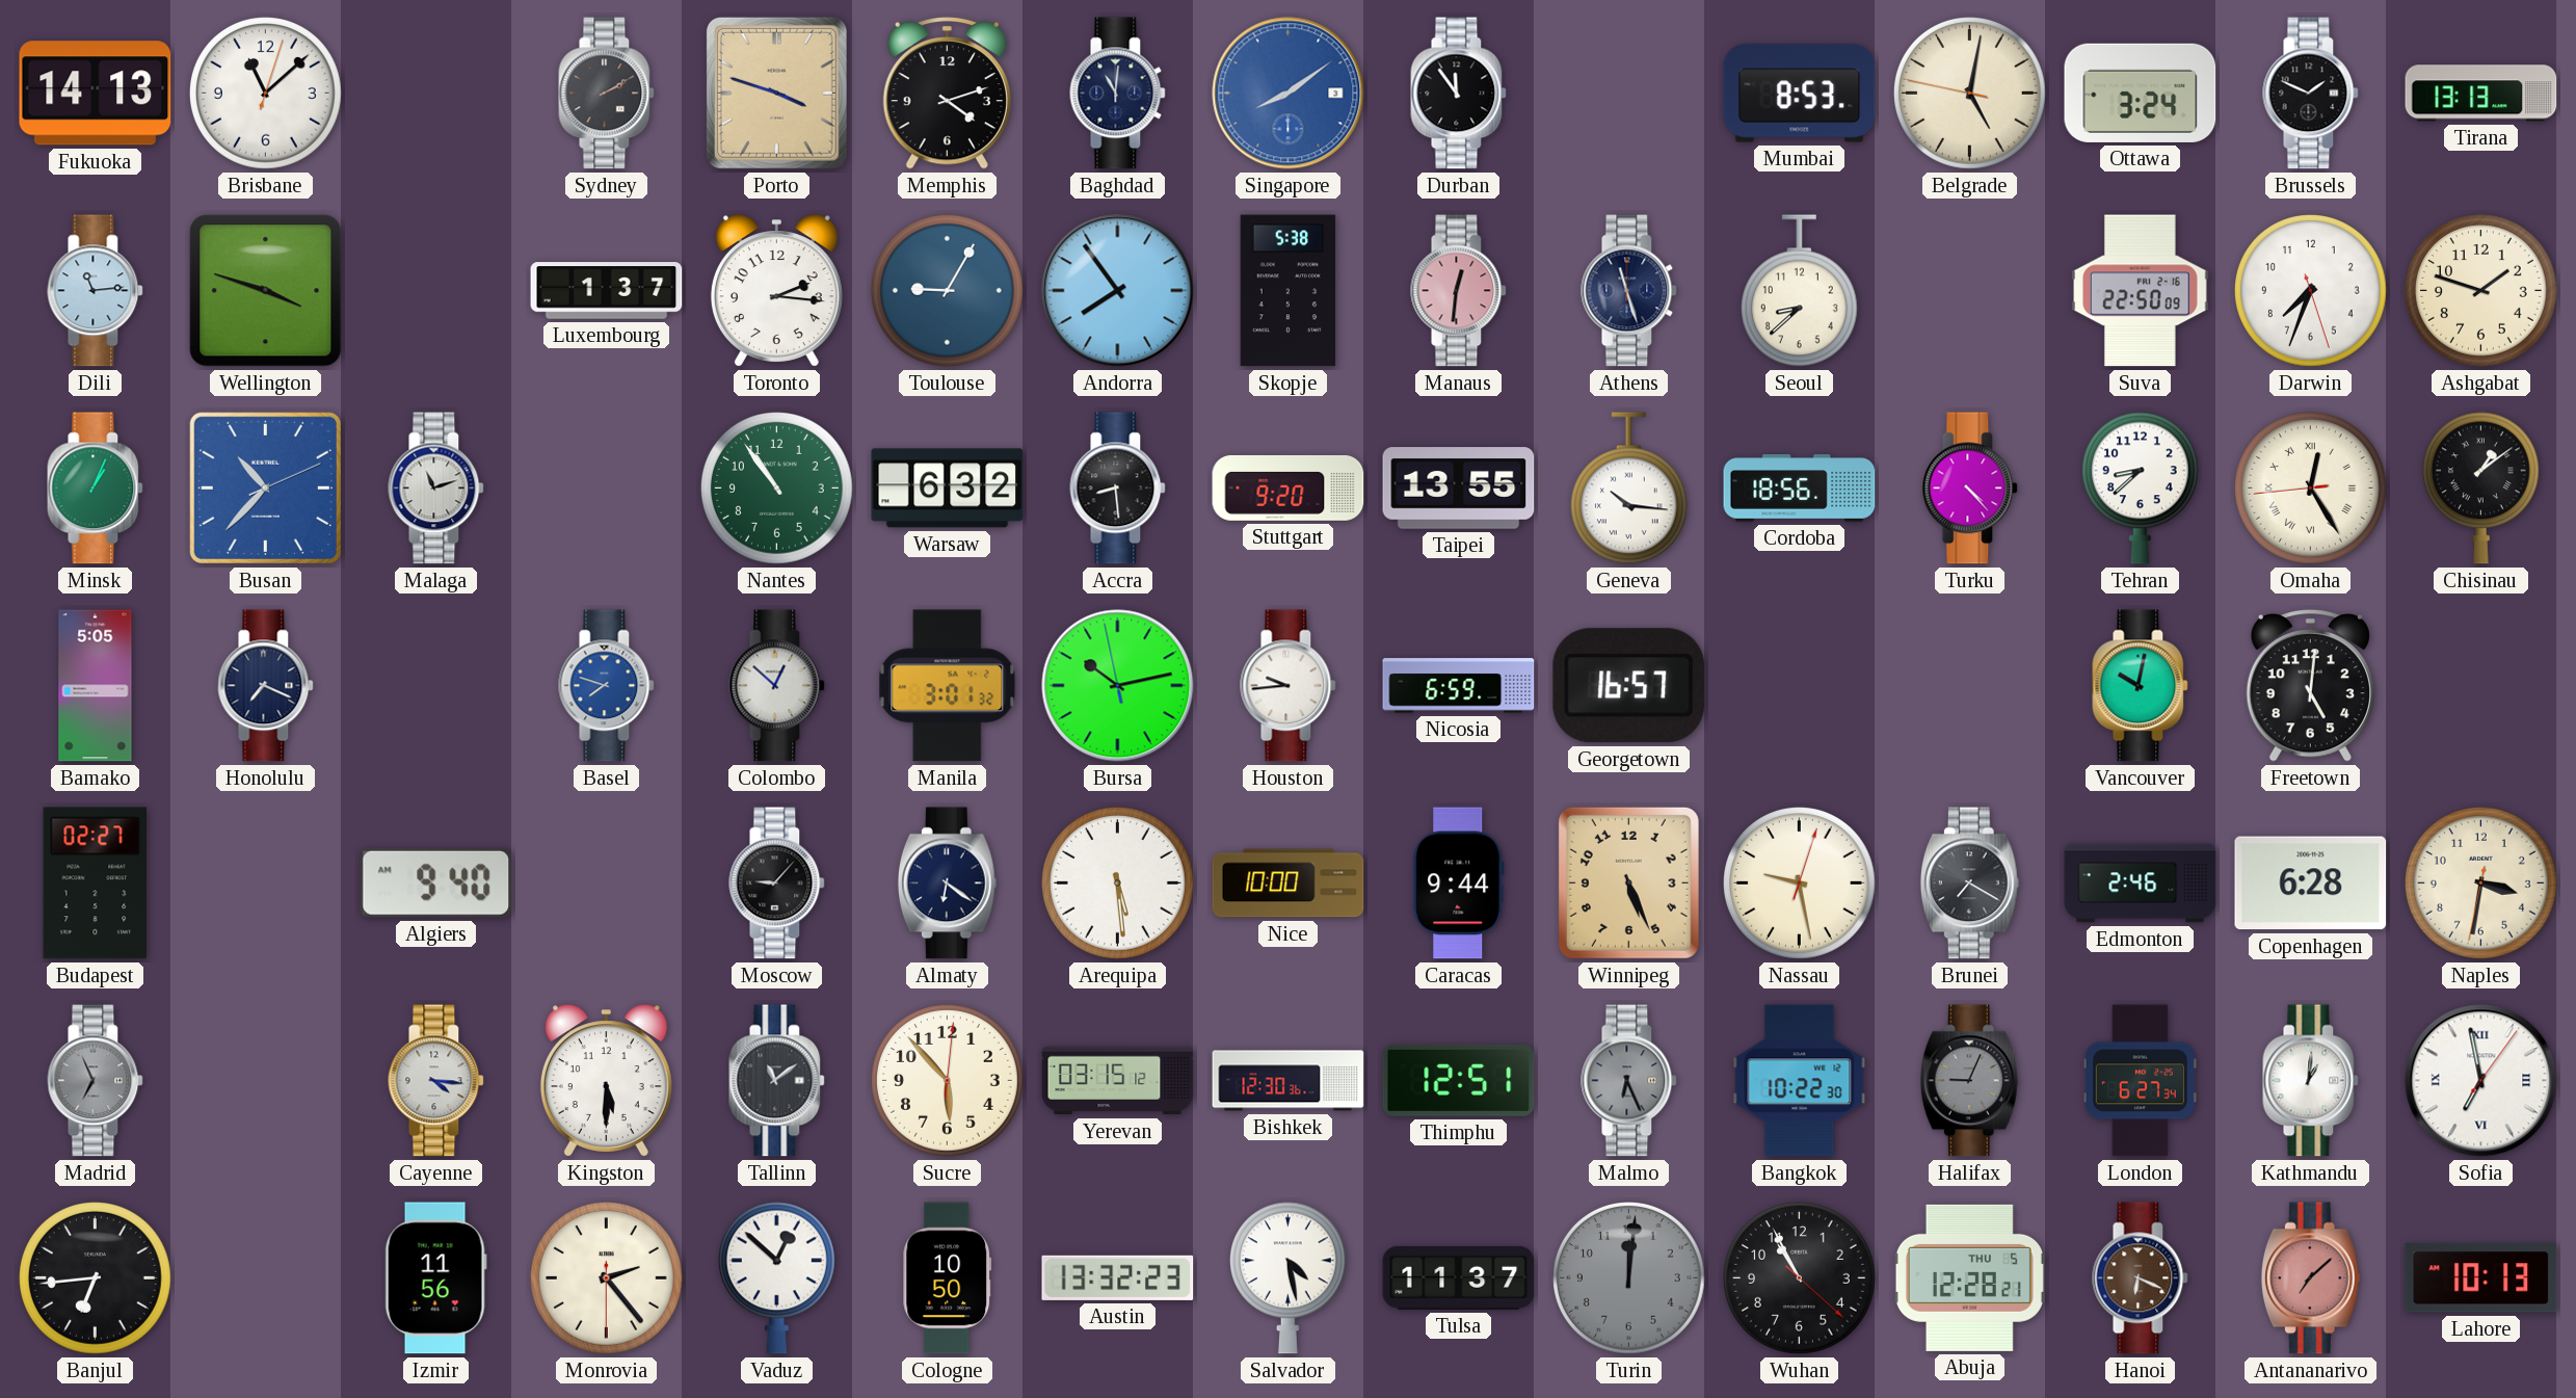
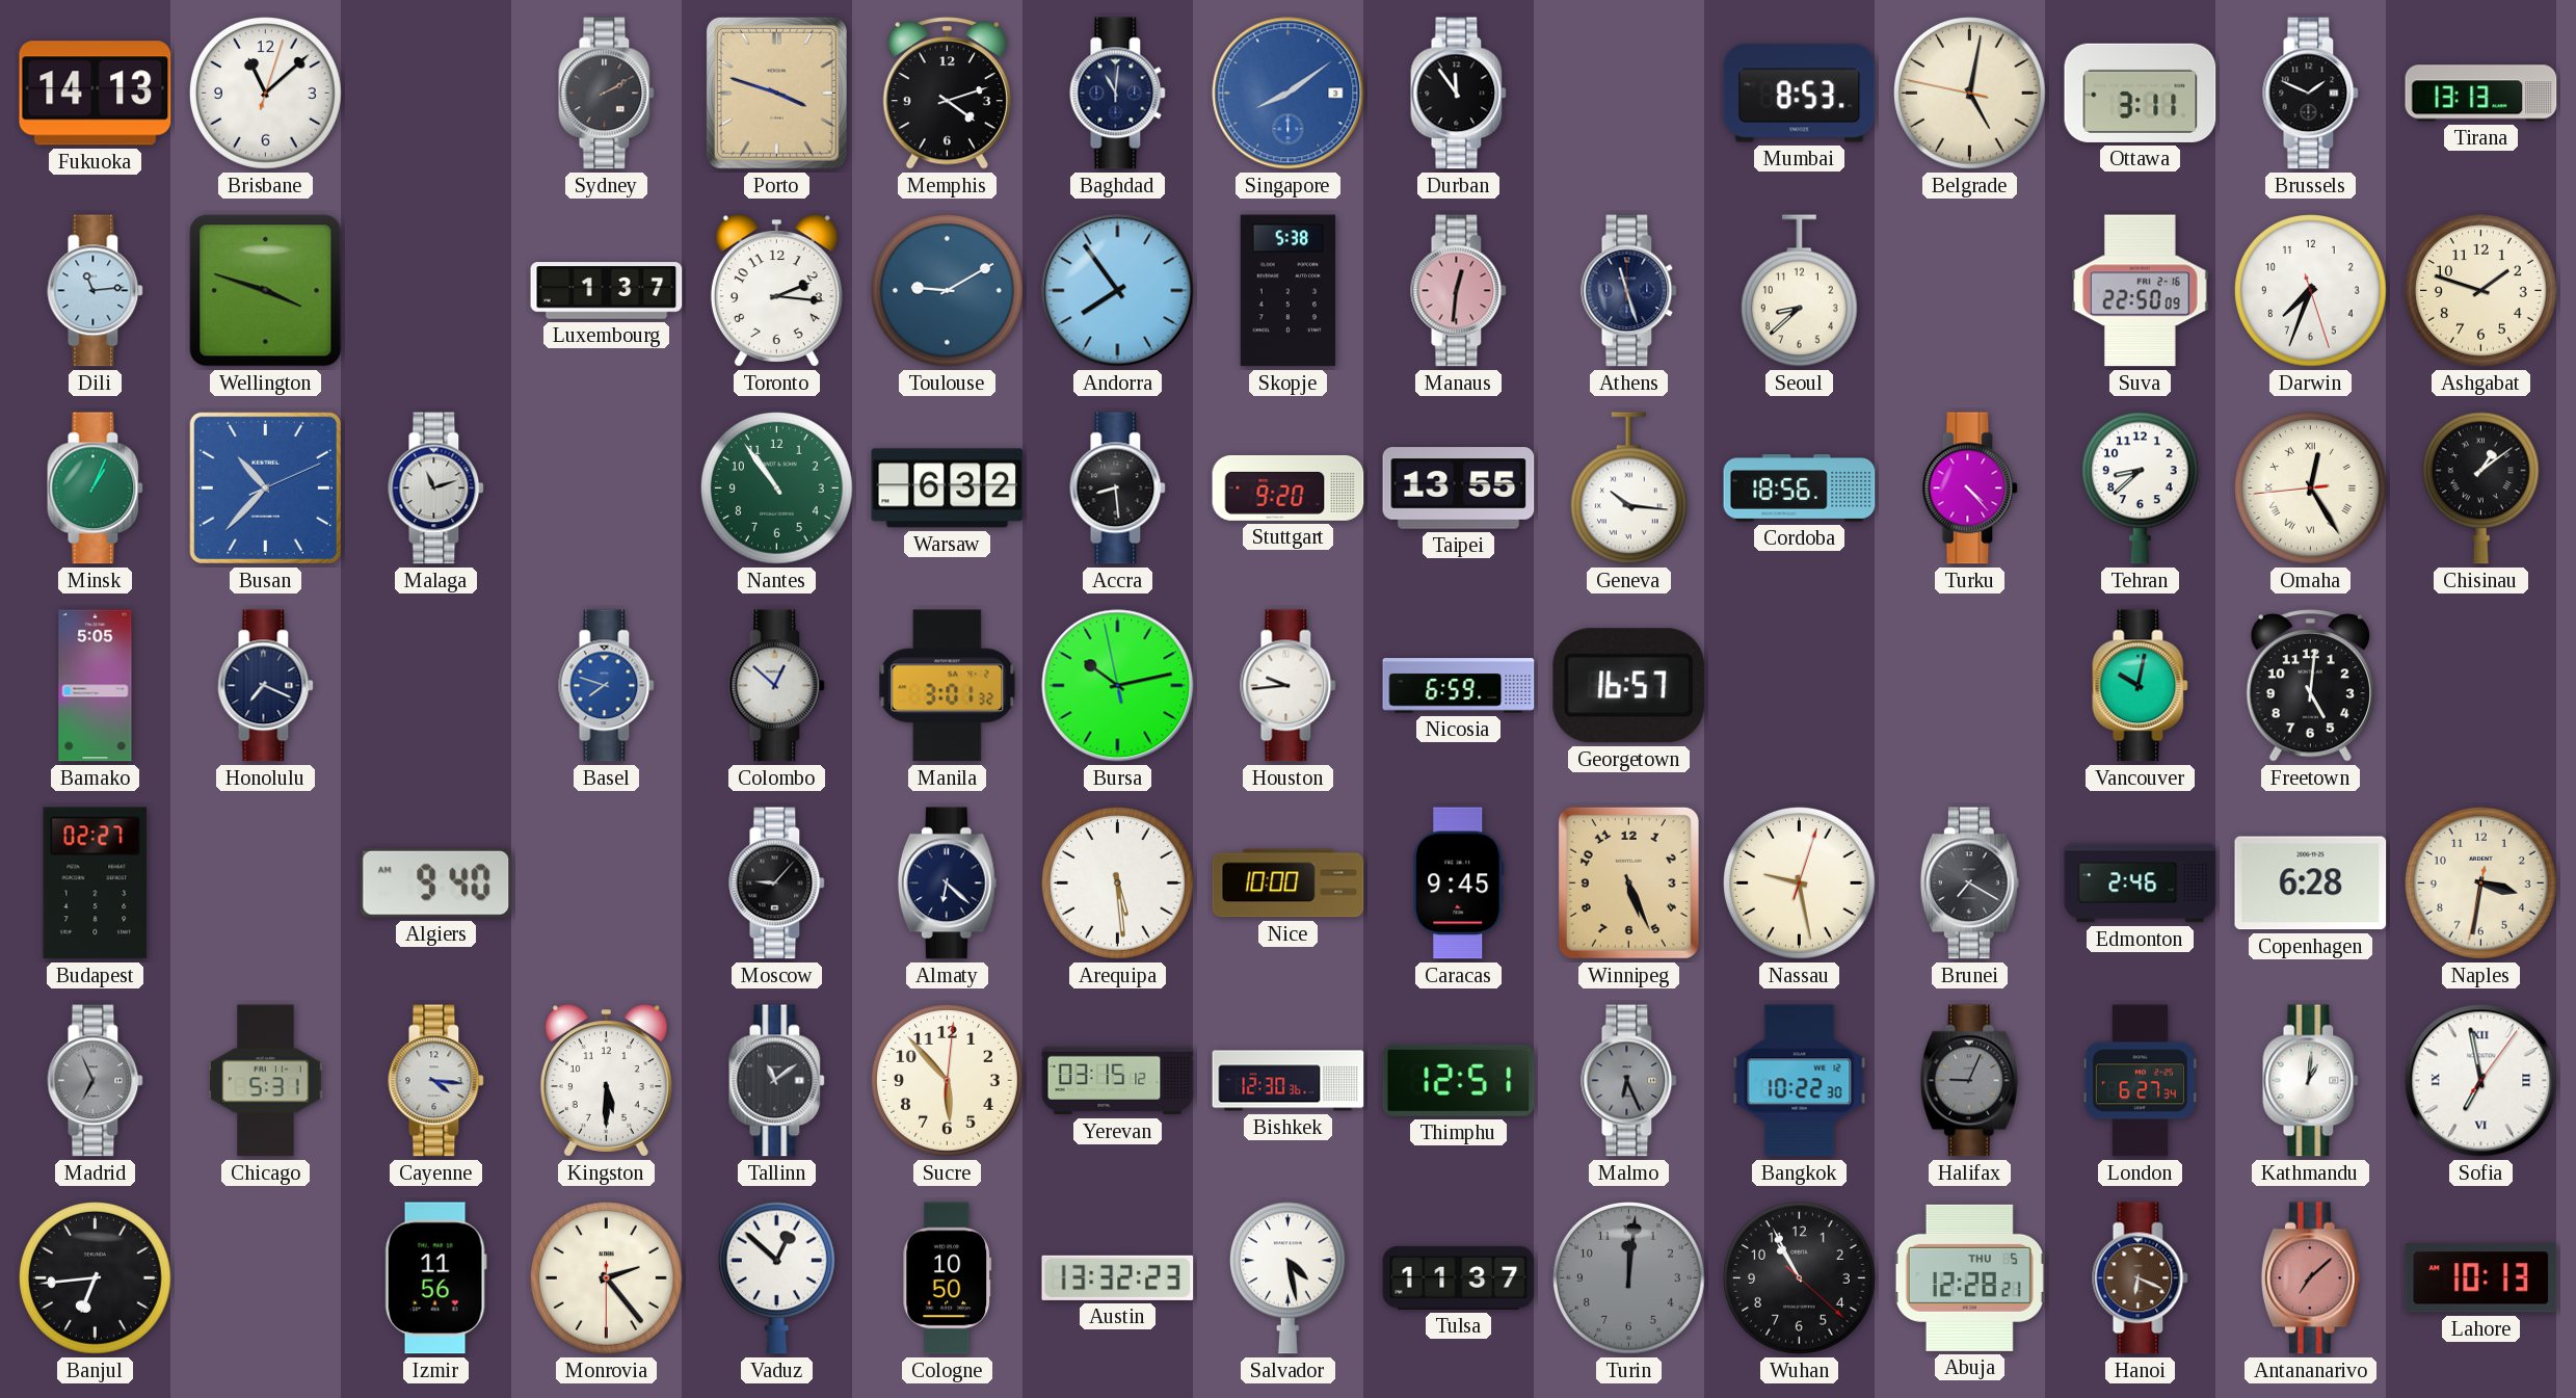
Ottawa: 3:24 -> 3:11
Toulouse: 9:05 -> 9:10
Almaty: 6:21 -> 6:22
Caracas: 9:44 -> 9:45
Chicago: none -> 5:31
